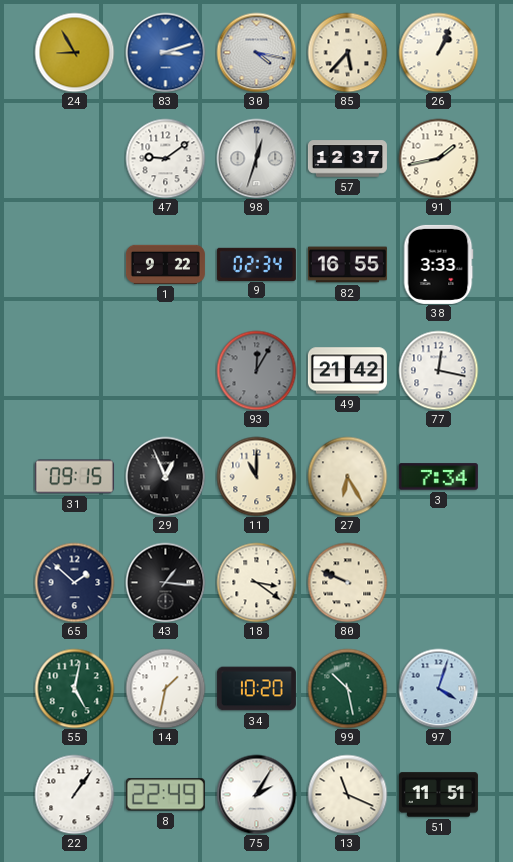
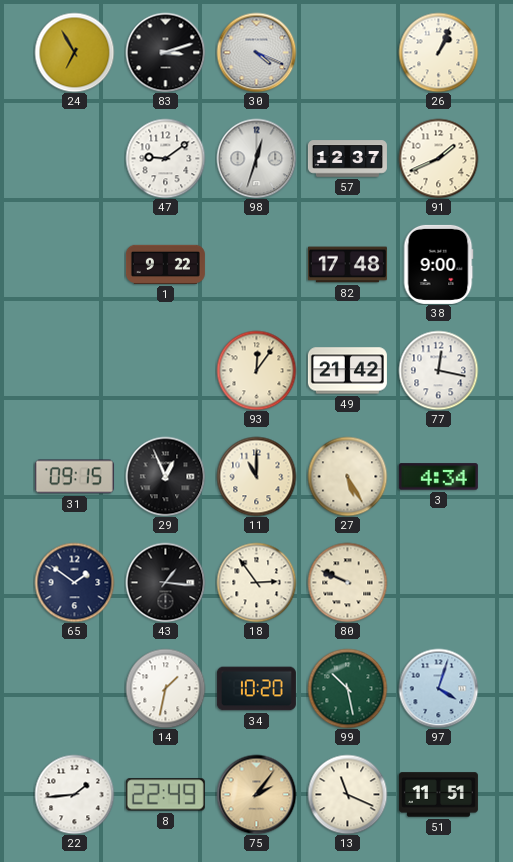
24: 8:55 -> 6:55
83 dial: blue -> black
30: 4:17 -> 4:19
85: 5:37 -> none
91: 1:43 -> 1:41
9: 02:34 -> none
82: 16:55 -> 17:48
38: 3:33 -> 9:00
93: 12:05 -> 12:06
93 dial: grey -> cream
27: 6:25 -> 5:25
3: 7:34 -> 4:34
65: 1:52 -> 1:51
18: 3:21 -> 2:54
55: 5:02 -> none
22: 1:06 -> 1:44
75: 2:05 -> 2:06
75 dial: white -> champagne
